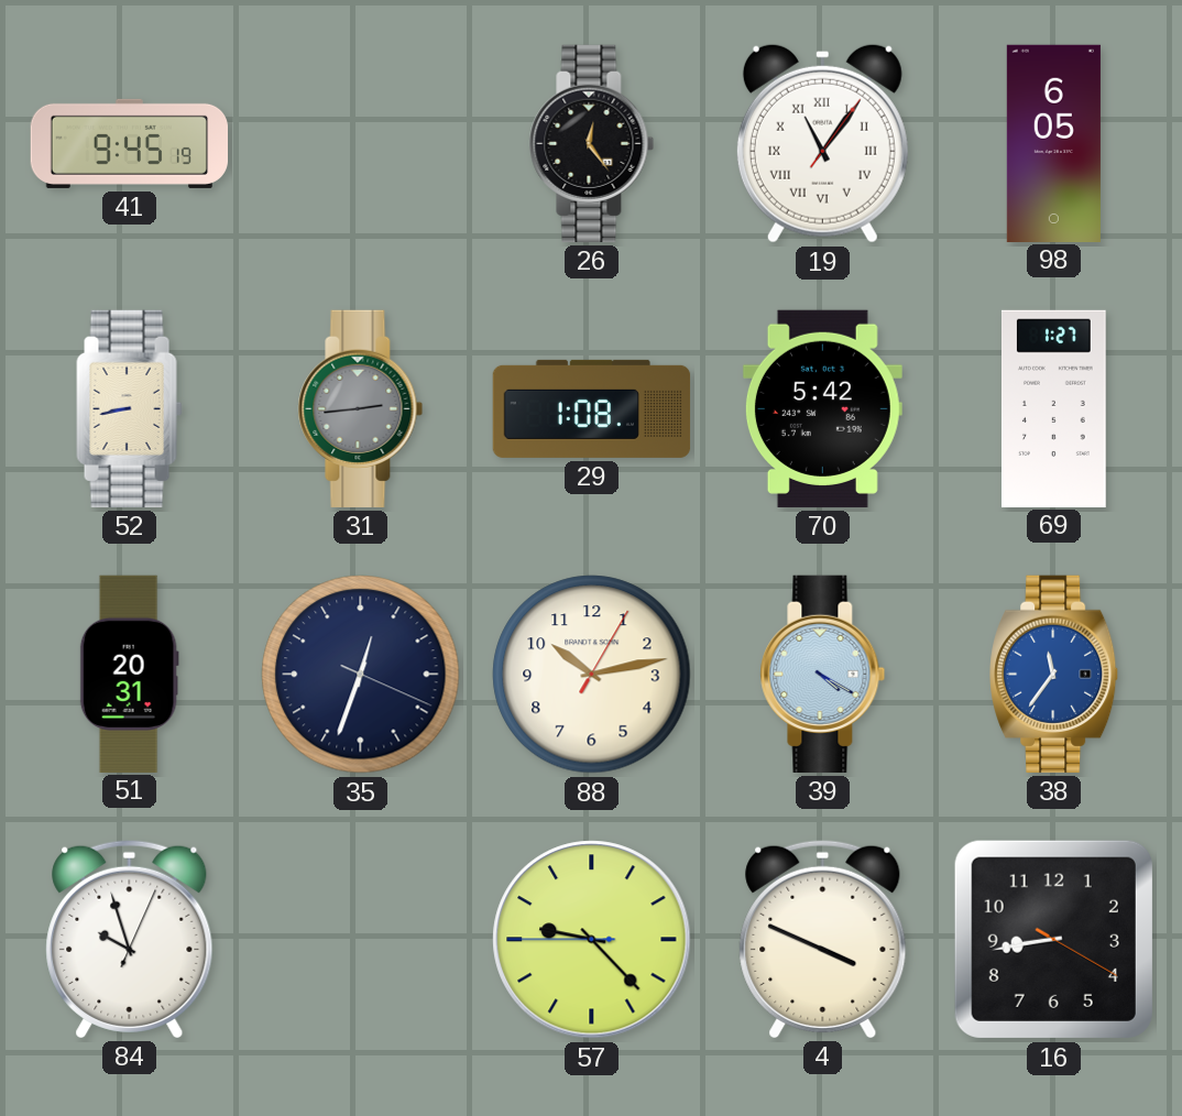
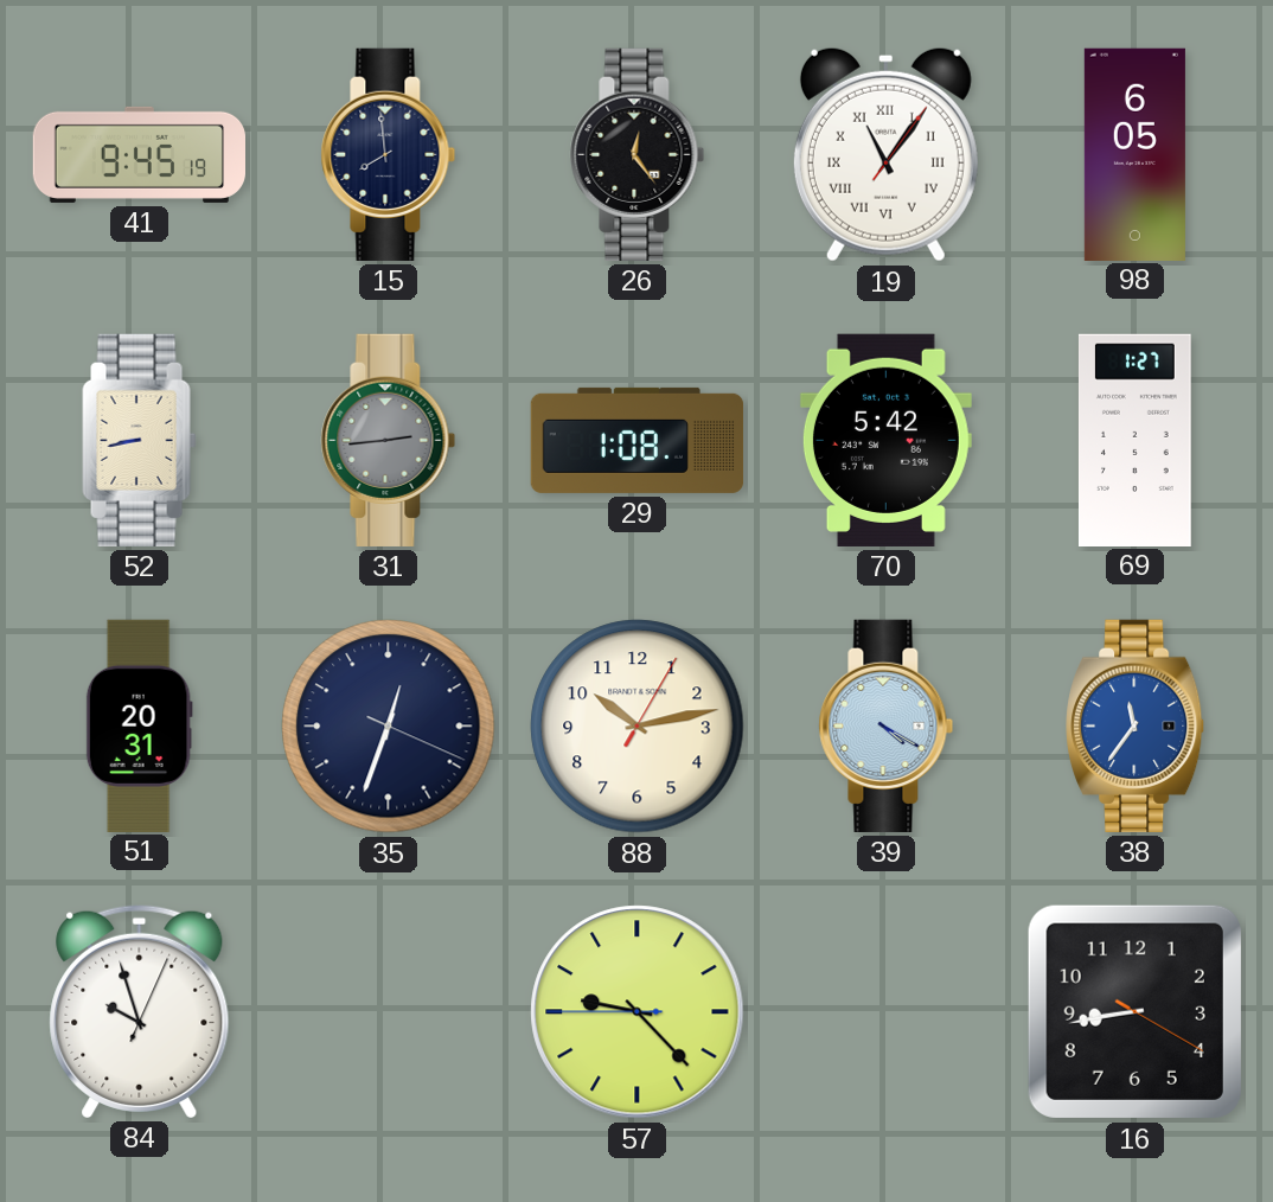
15: none -> 7:59
4: 3:49 -> none
